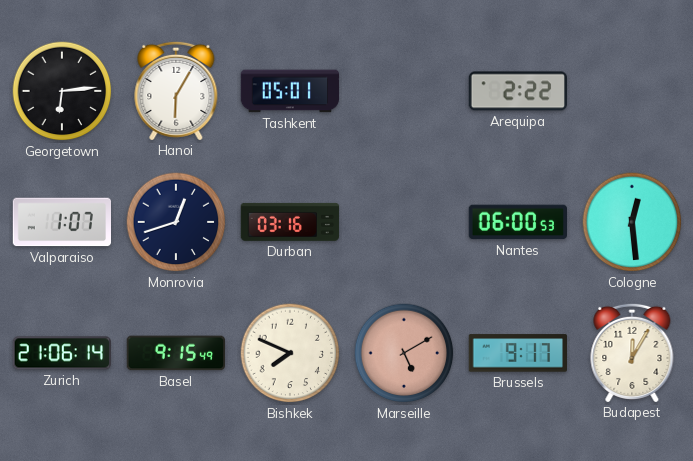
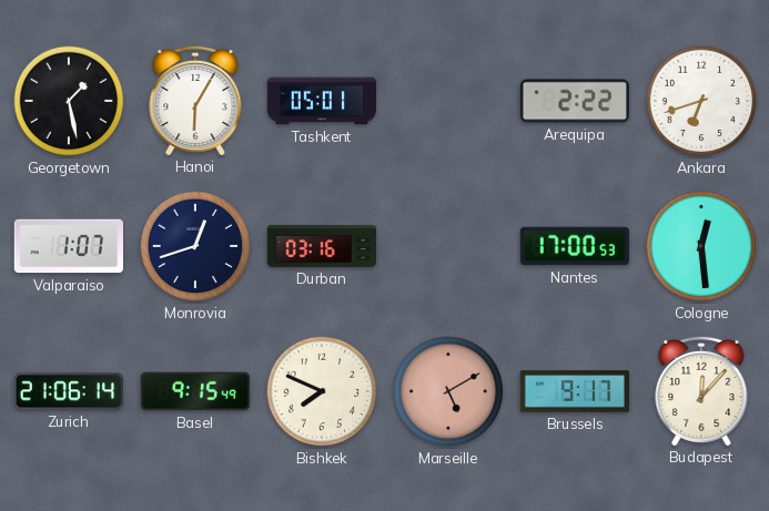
Georgetown: 6:14 -> 1:28
Ankara: none -> 6:42
Nantes: 06:00 -> 17:00
Budapest: 12:05 -> 12:07
